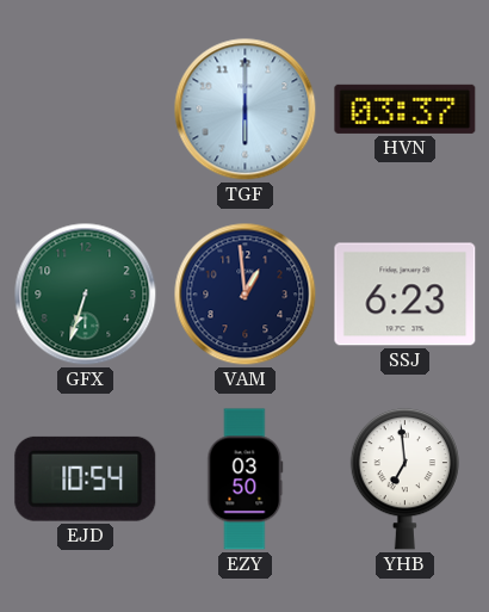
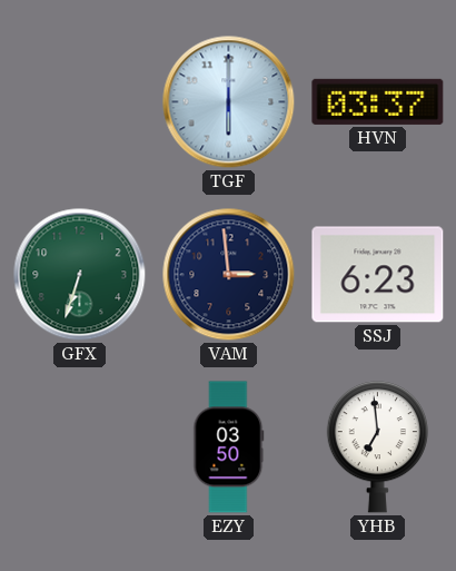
VAM: 12:59 -> 2:59
EJD: 10:54 -> none
